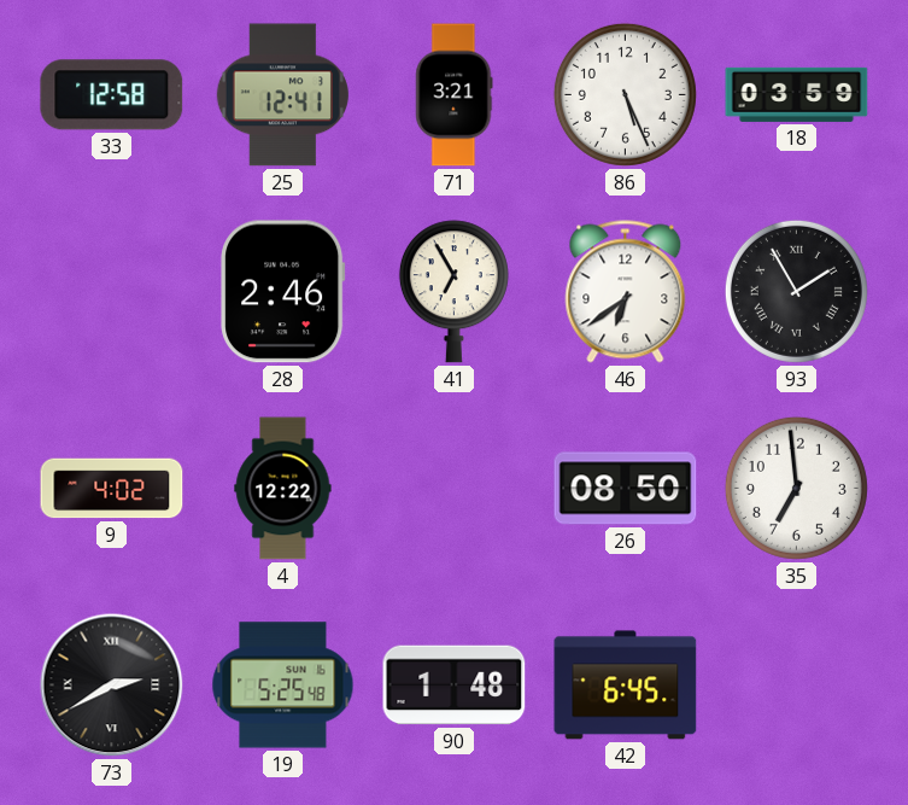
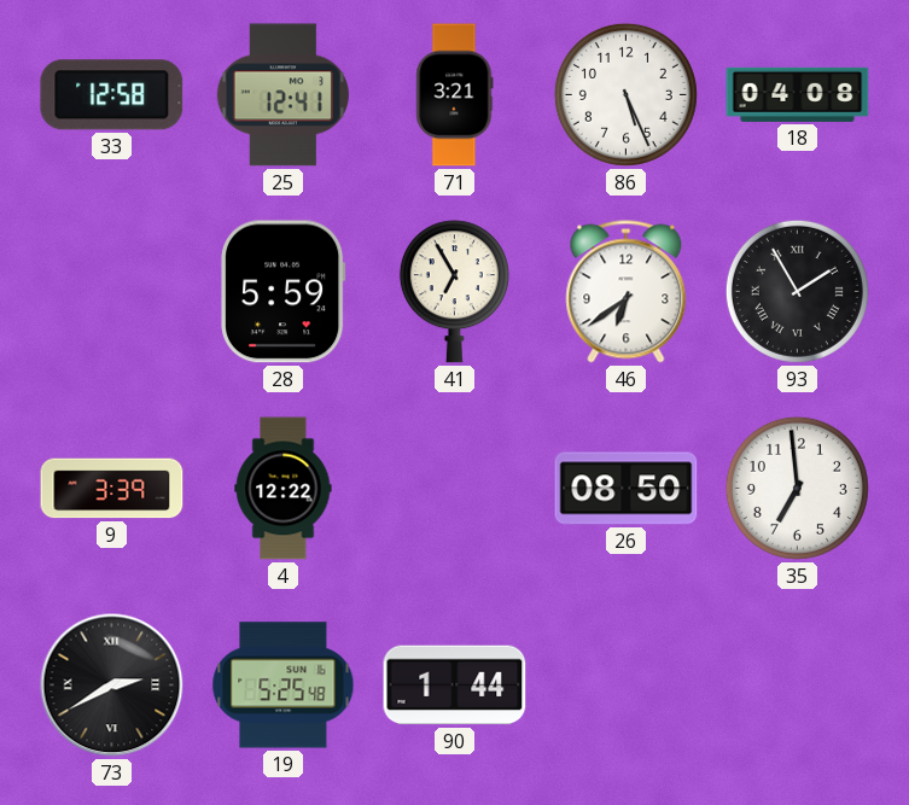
18: 03:59 -> 04:08
28: 2:46 -> 5:59
9: 4:02 -> 3:39
90: 1:48 -> 1:44
42: 6:45 -> none
